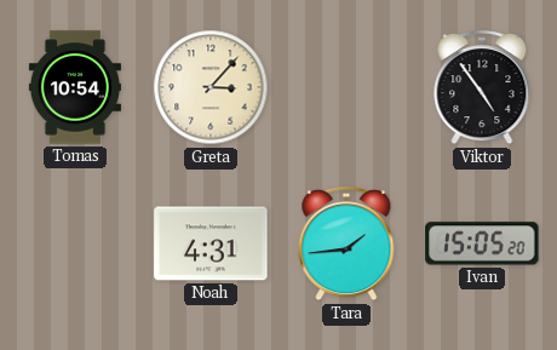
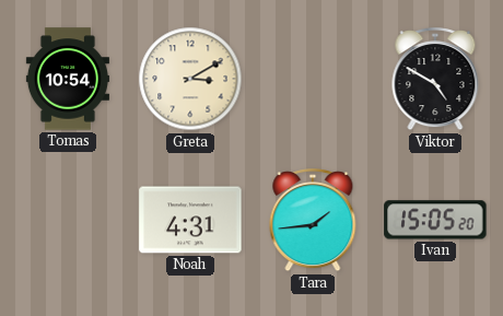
Greta: 3:07 -> 3:10
Viktor: 4:54 -> 4:50
